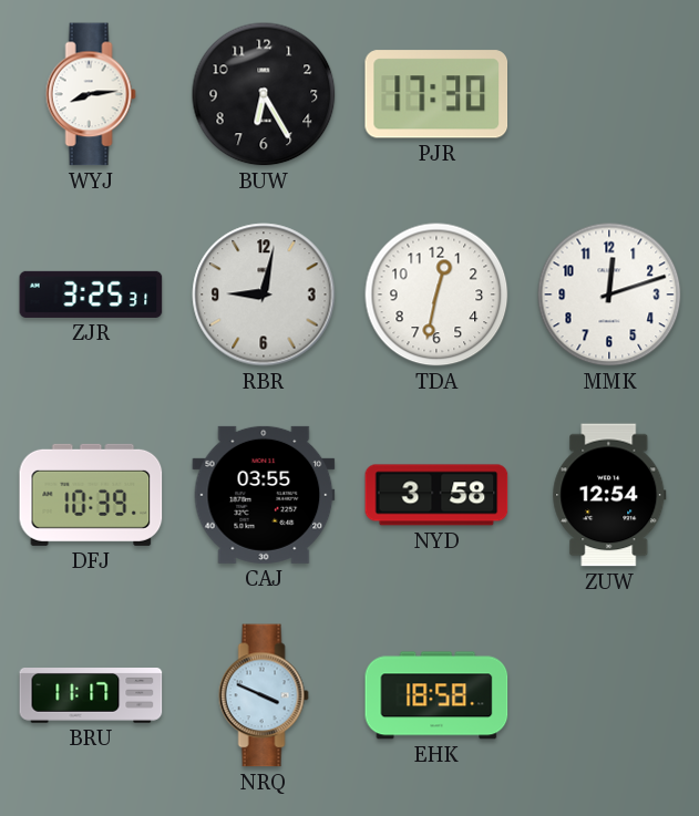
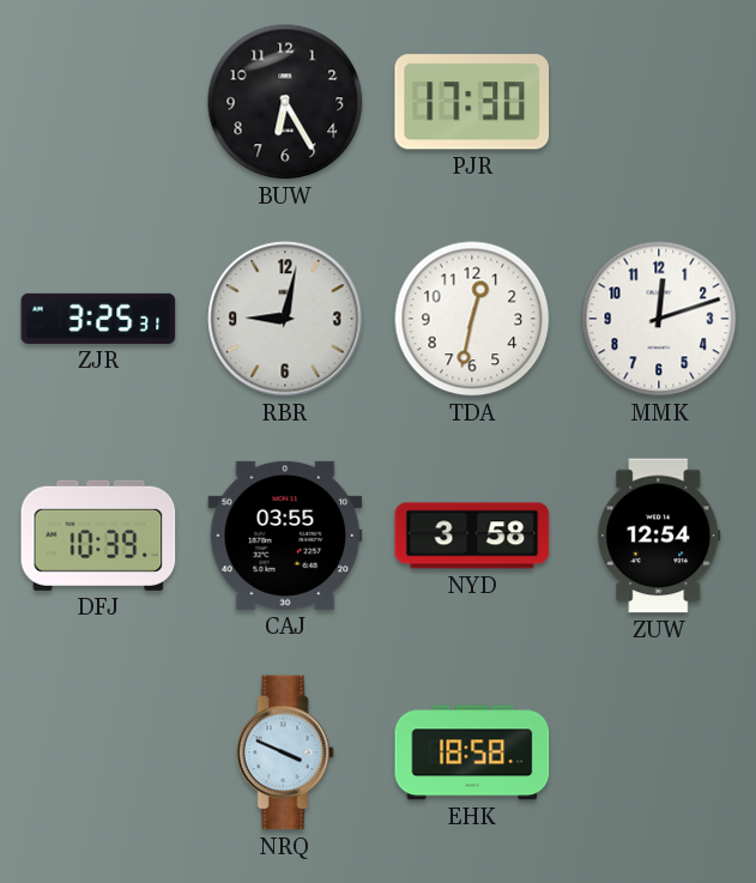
WYJ: 8:14 -> none
BRU: 11:17 -> none
